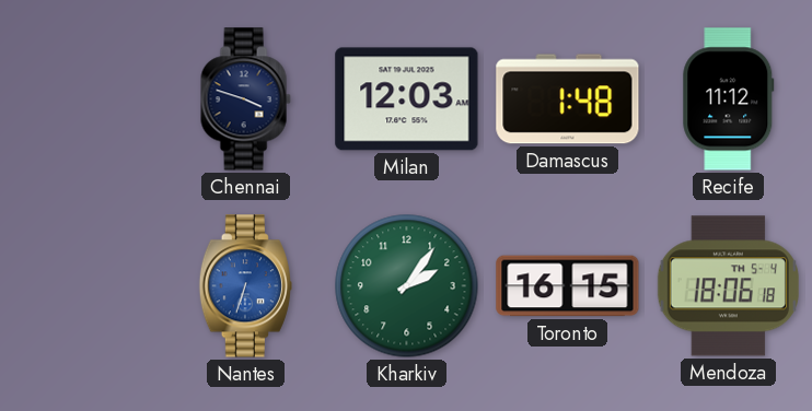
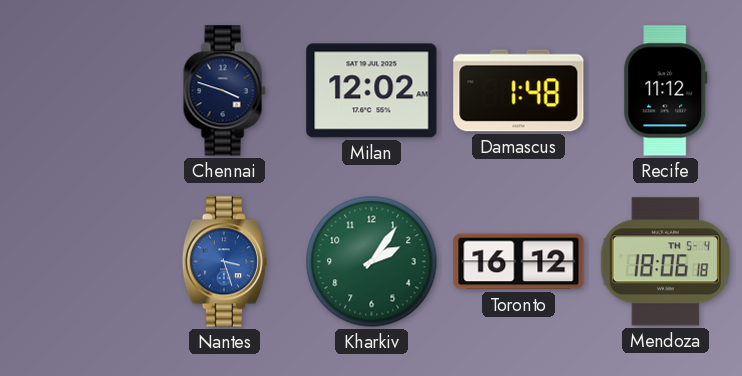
Milan: 12:03 -> 12:02
Nantes: 6:33 -> 3:27
Toronto: 16:15 -> 16:12
